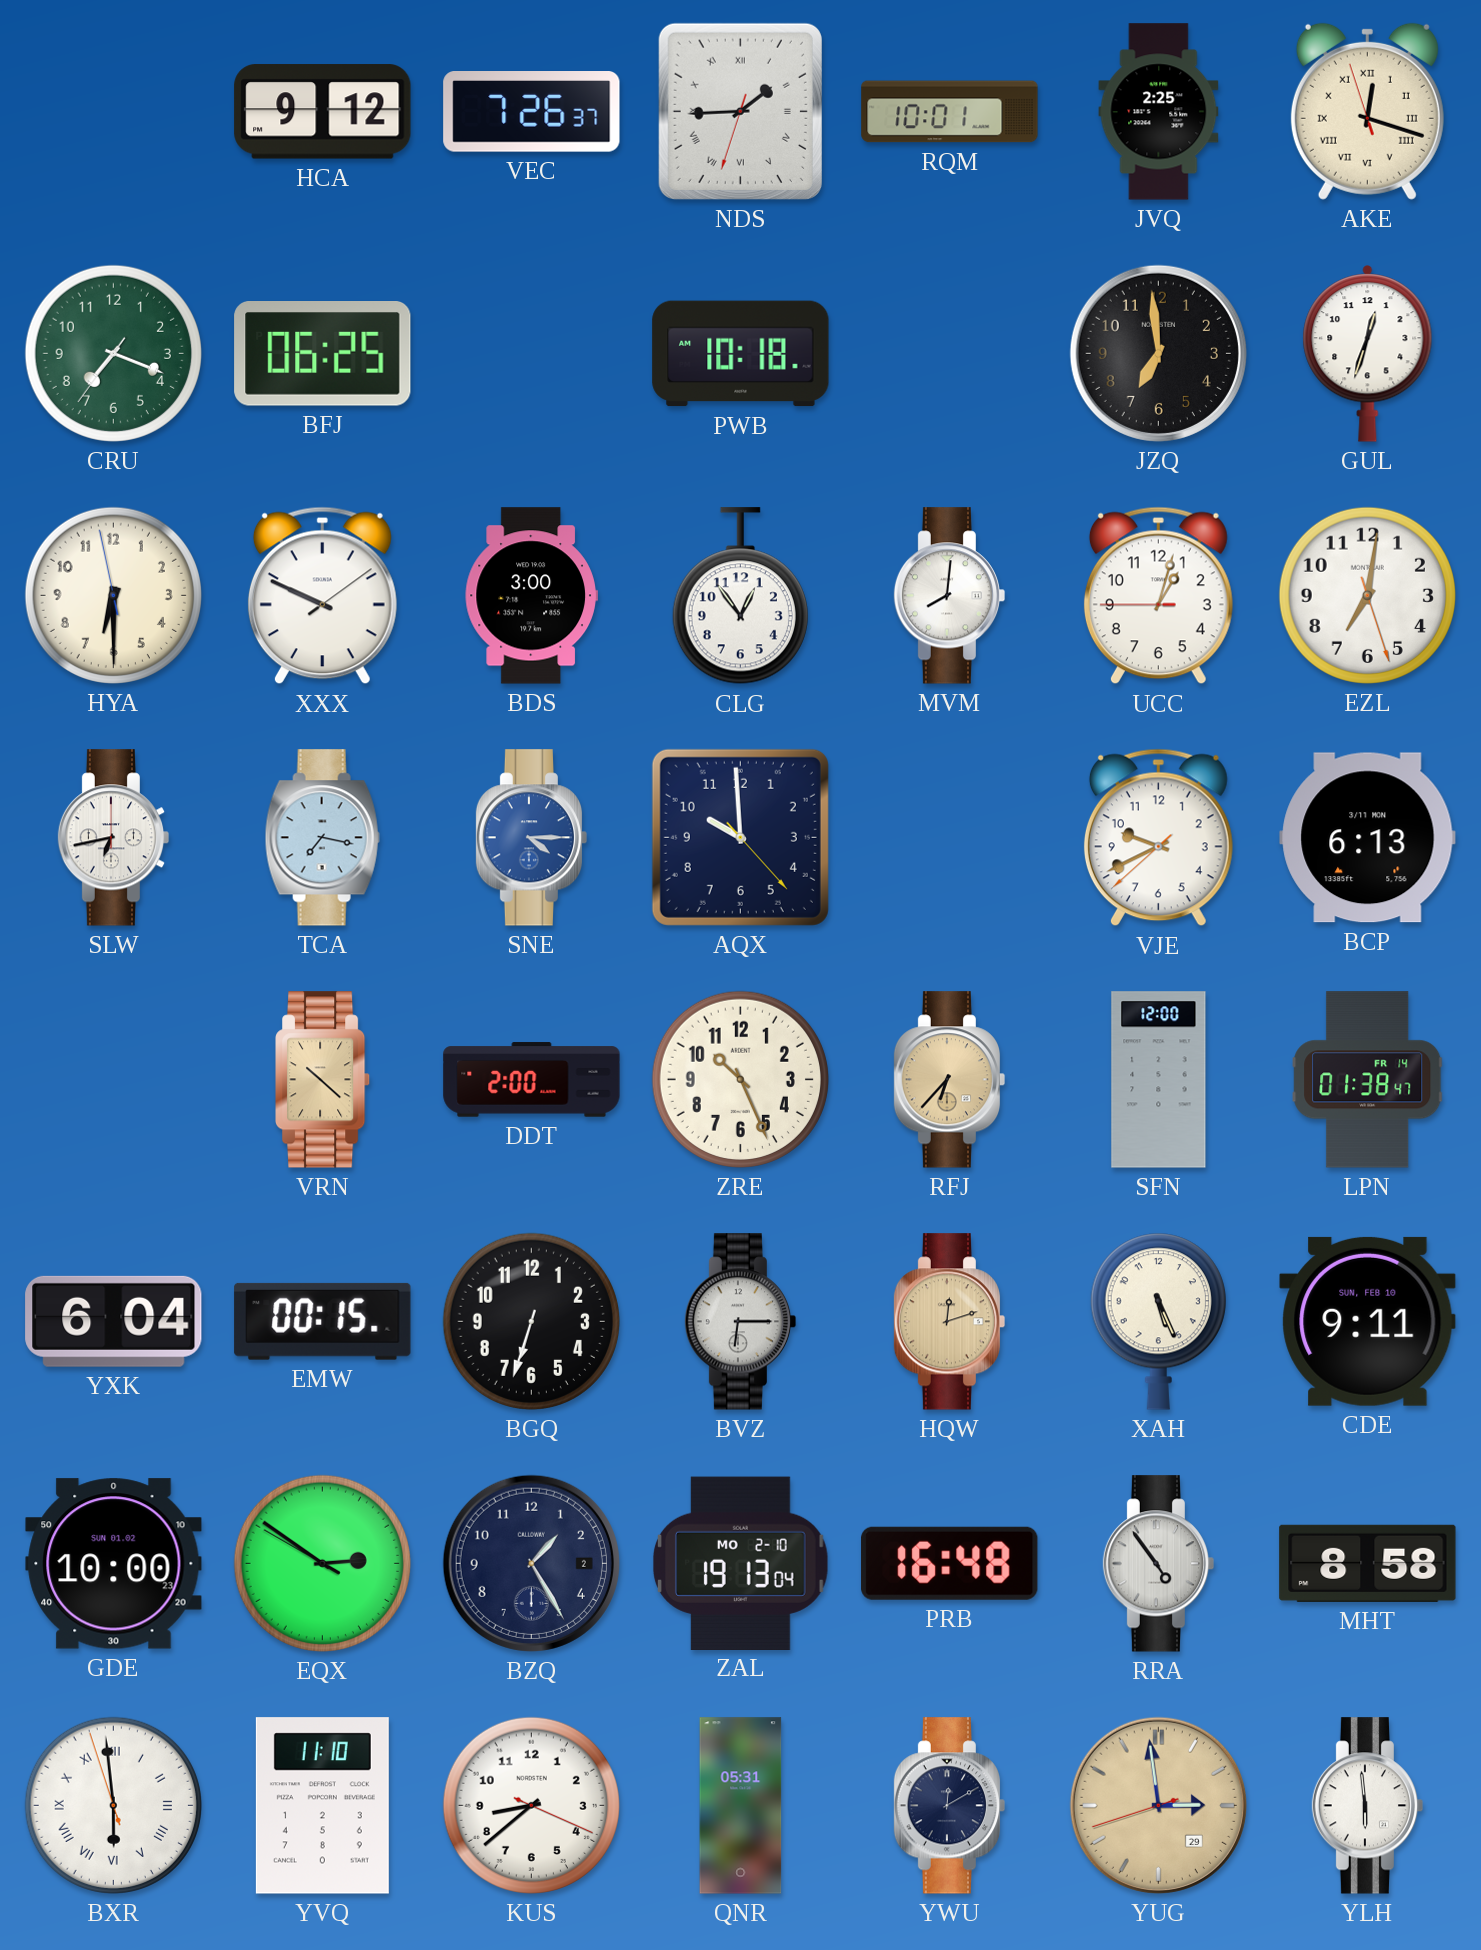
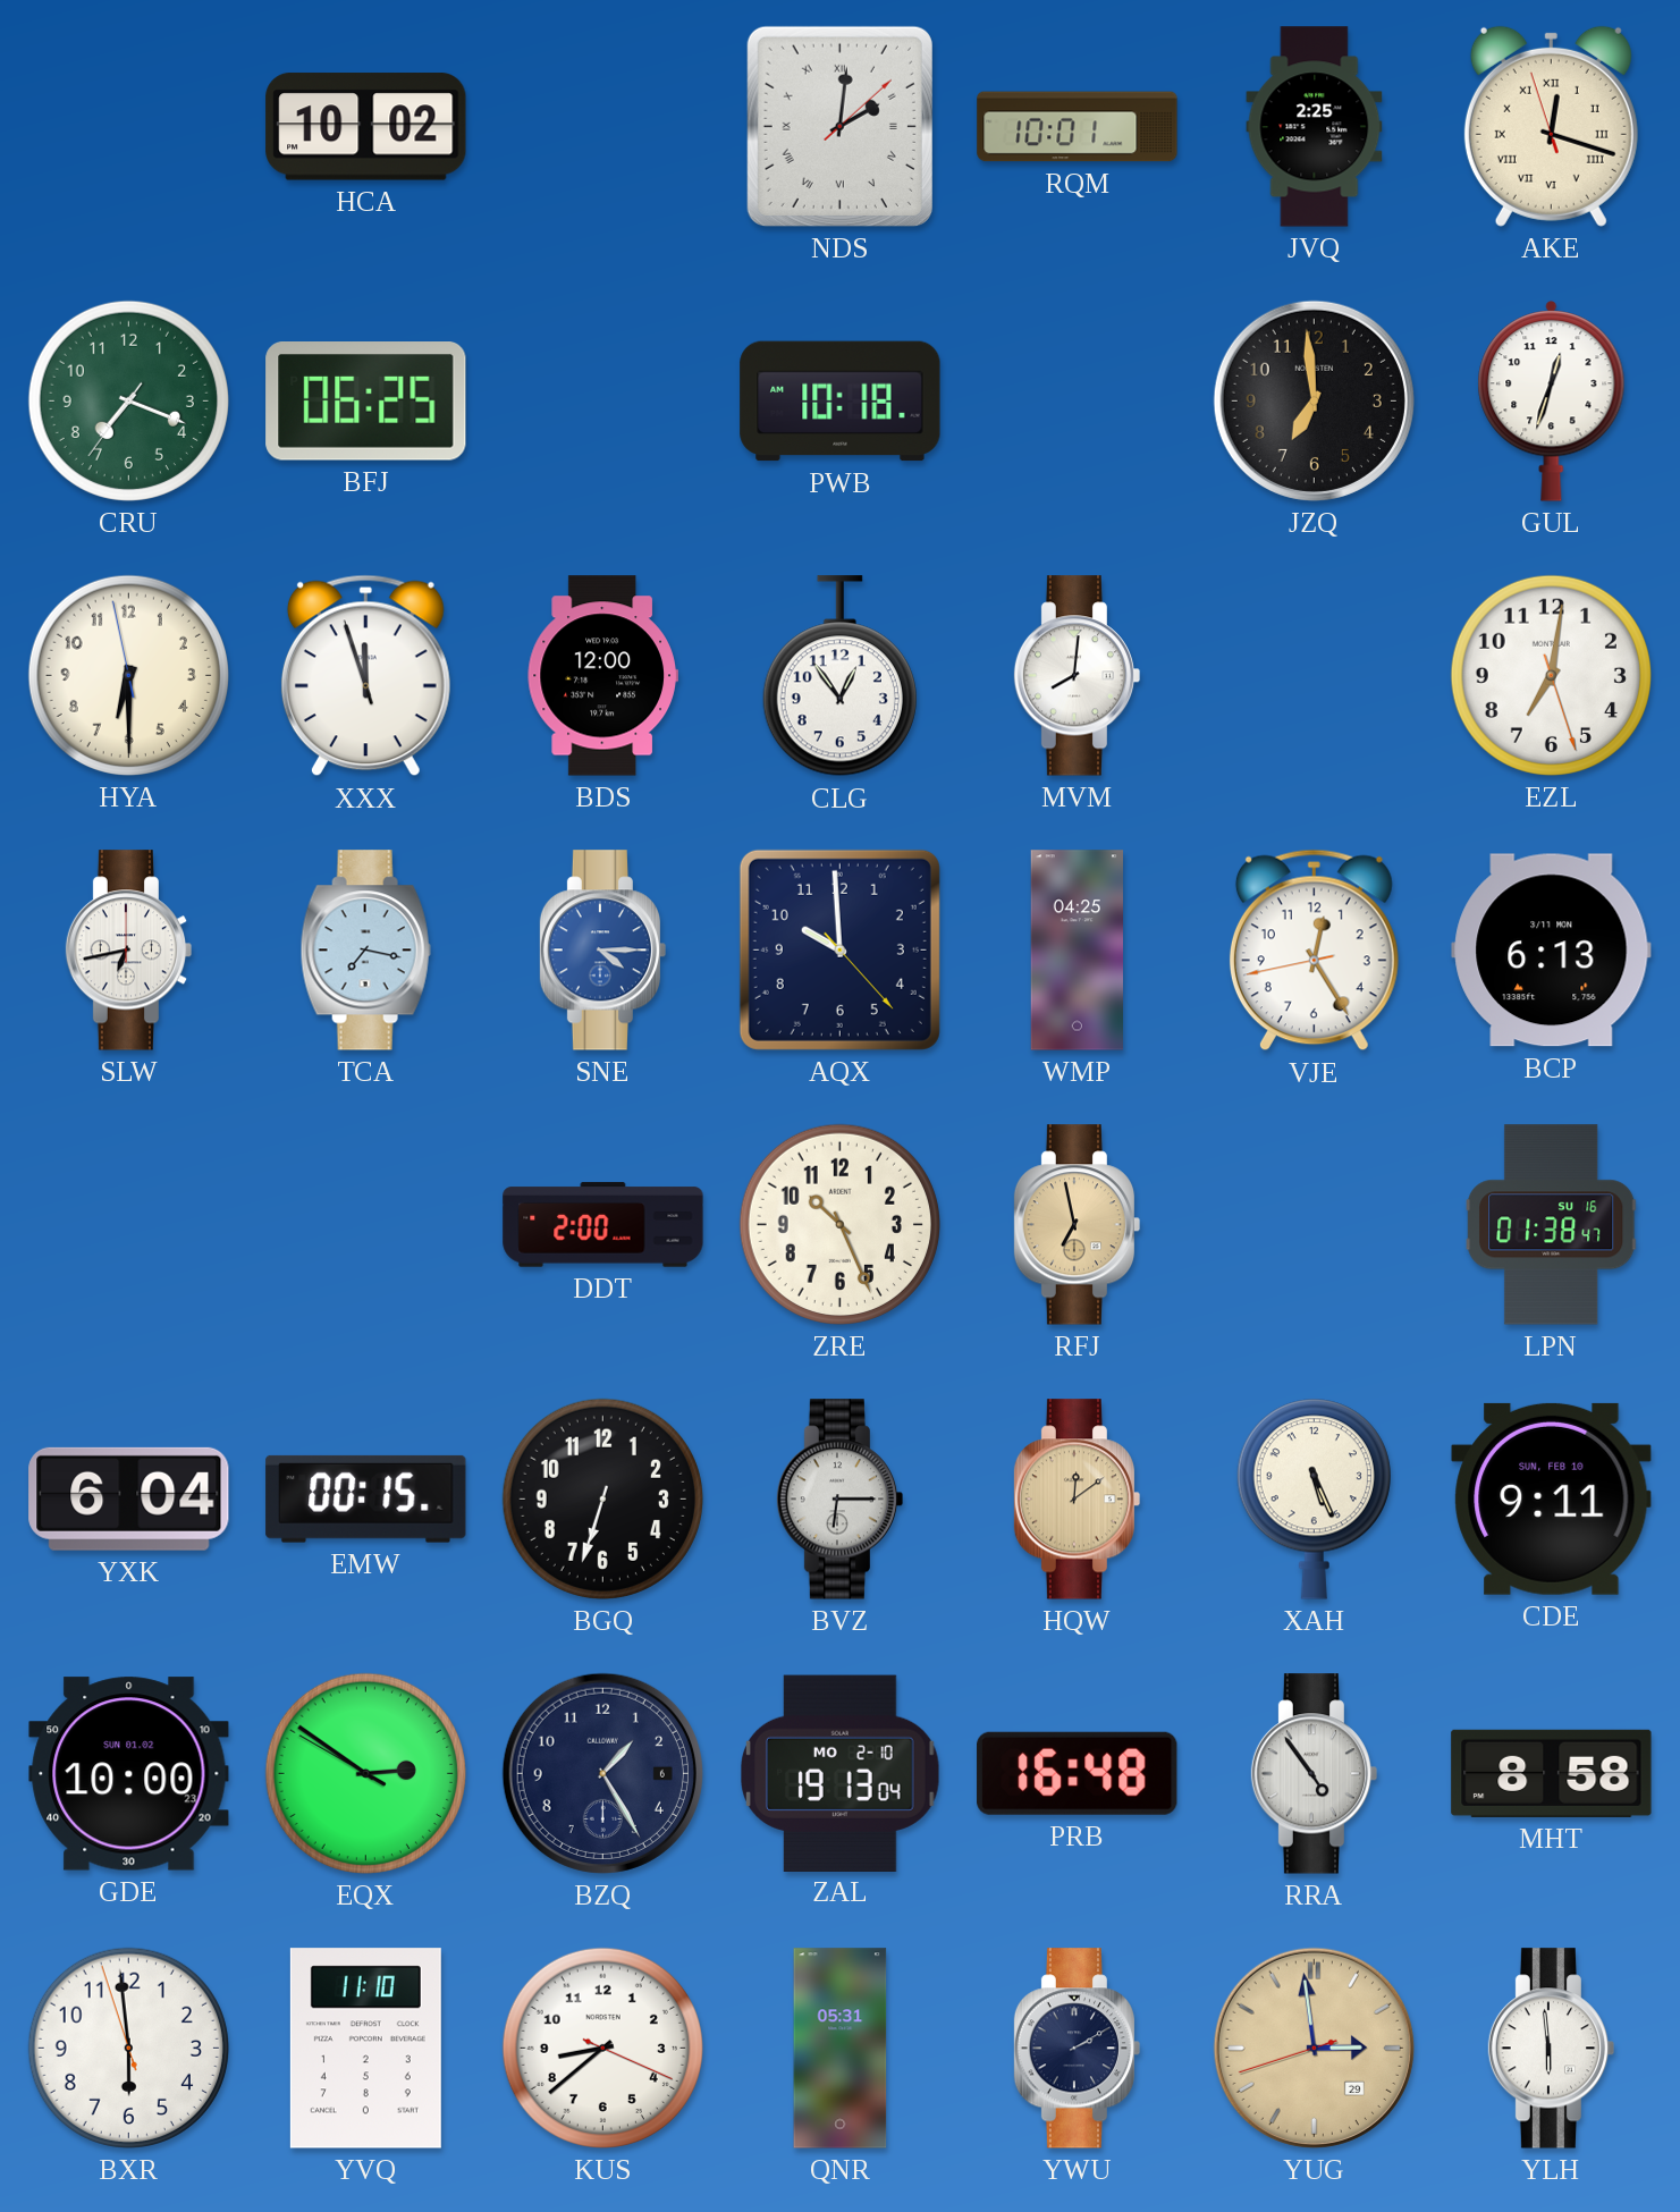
HCA: 9:12 -> 10:02
VEC: 7:26 -> none
NDS: 1:44 -> 2:01
XXX: 9:49 -> 11:56
BDS: 3:00 -> 12:00
UCC: 1:02 -> none
WMP: none -> 04:25
VJE: 9:40 -> 12:24
VRN: 10:22 -> none
RFJ: 6:37 -> 6:58
SFN: 12:00 -> none
LPN date: FR 14 -> SU 16
HQW: 12:12 -> 12:09
BZQ date: 2 -> 6
BXR numerals: Roman -> Arabic
YWU: 12:10 -> 2:10
